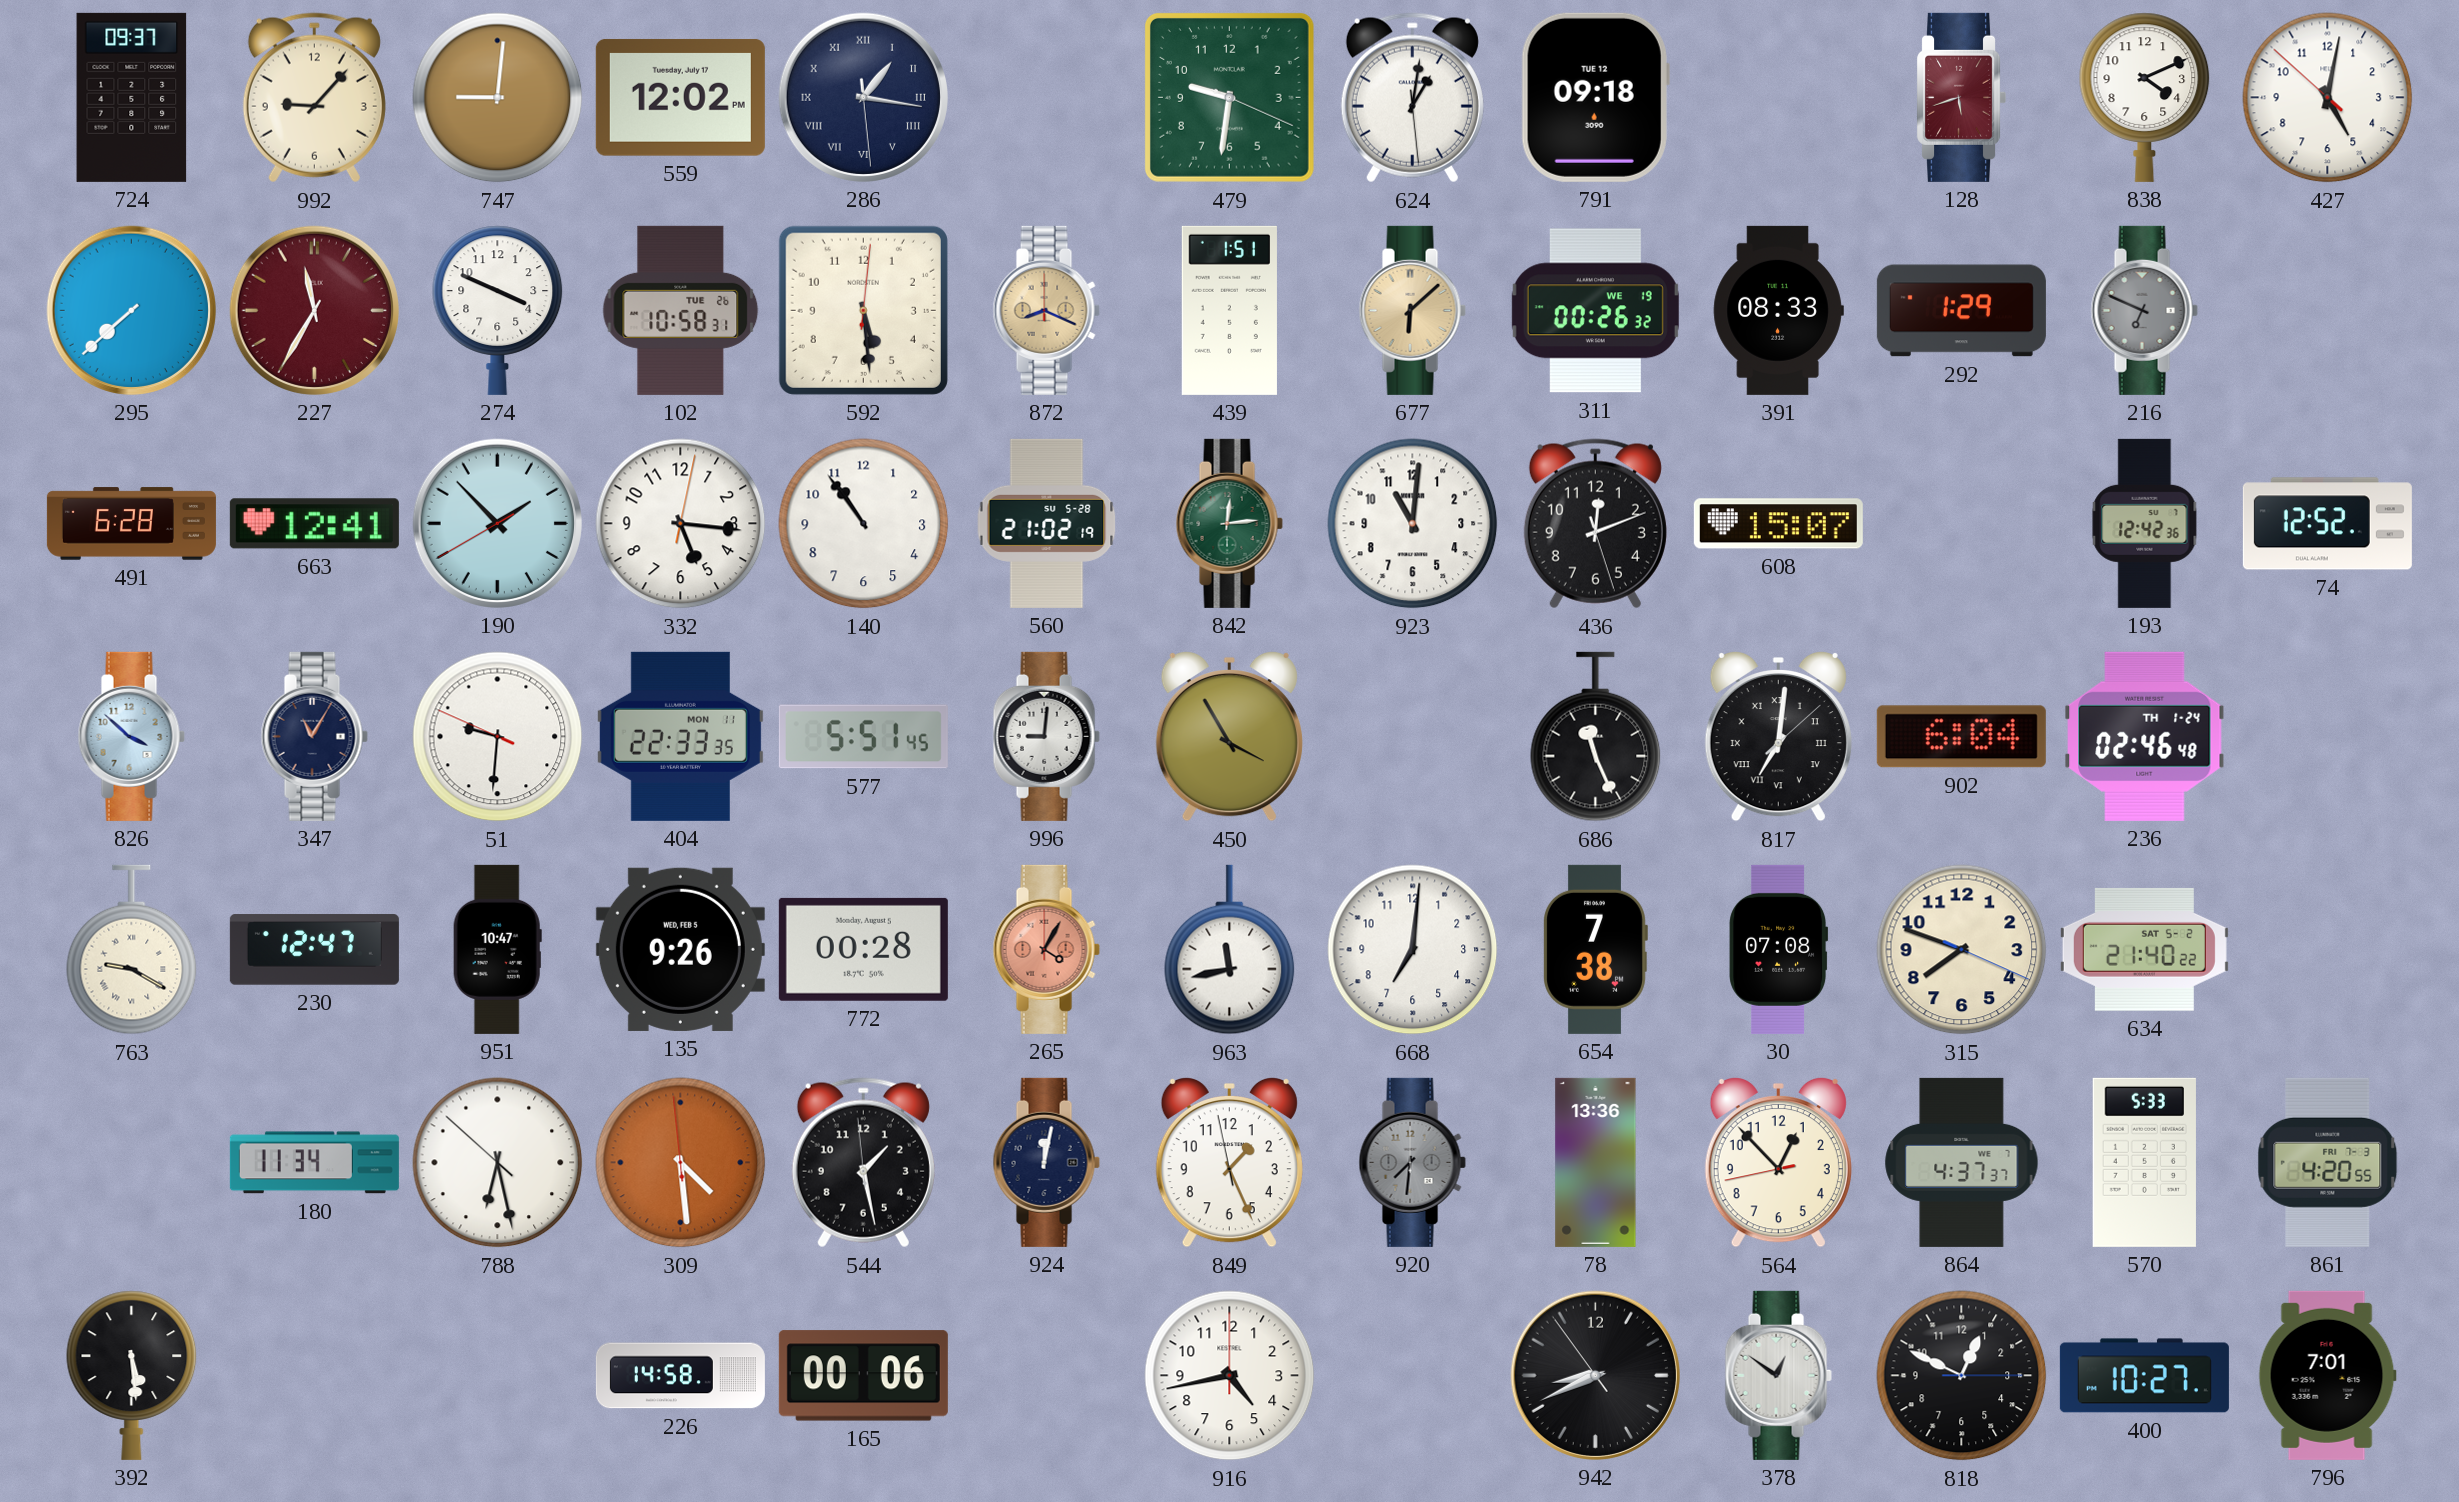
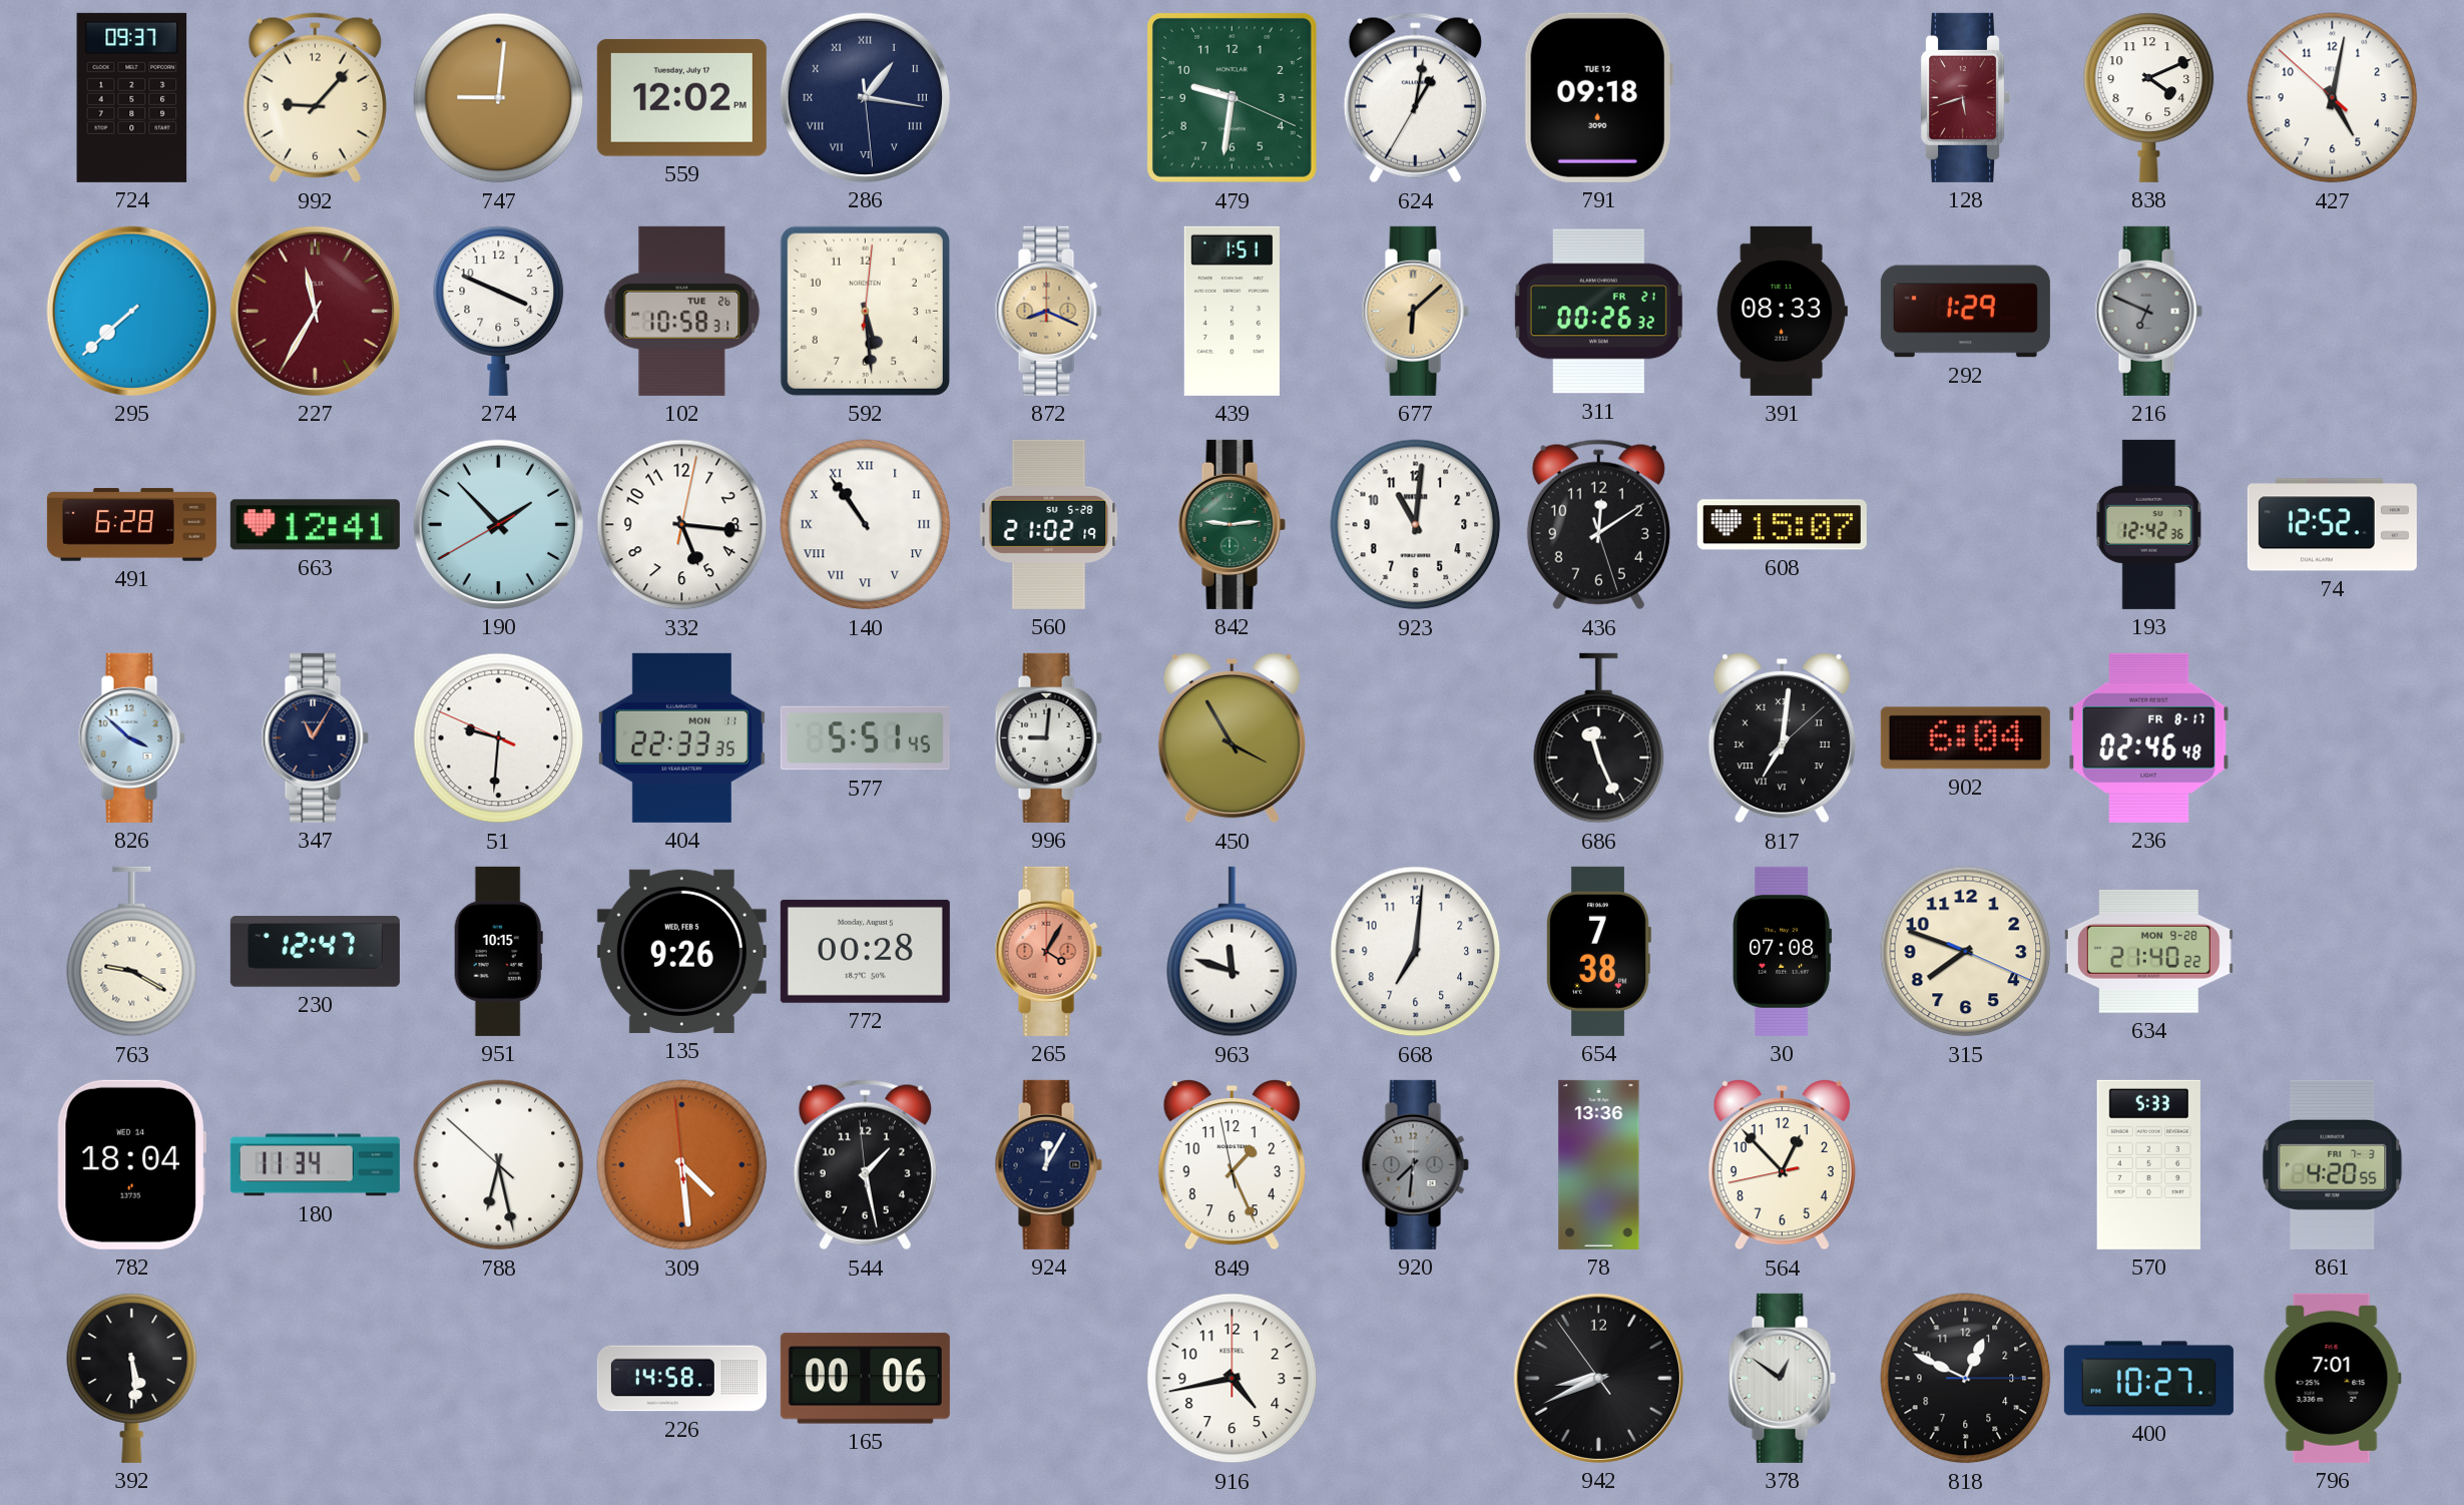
624: 1:01:29 -> 1:01:35
311 date: WE 19 -> FR 21
140 numerals: Arabic -> Roman
842: 12:14 -> 9:14
436: 12:11 -> 12:09
236 date: TH 1-24 -> FR 8-17
951: 10:47 -> 10:15
963: 11:43 -> 11:48
634 date: SAT 5-2 -> MON 9-28
782: none -> 18:04
924: 12:02 -> 12:05
864: 4:37 -> none
